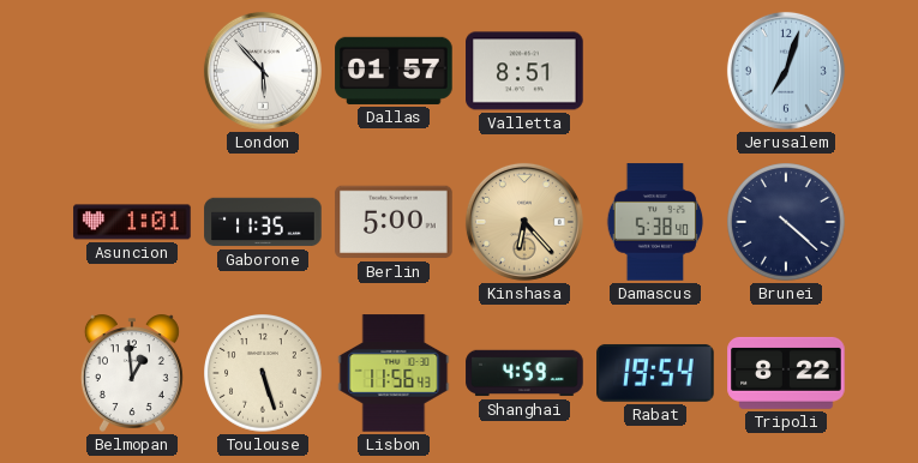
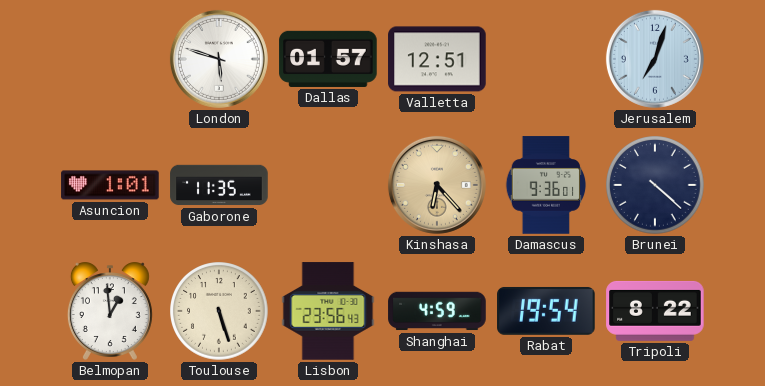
London: 5:53 -> 5:48
Valletta: 8:51 -> 12:51
Berlin: 5:00 -> none
Damascus: 5:38 -> 9:36
Lisbon: 11:56 -> 23:56
